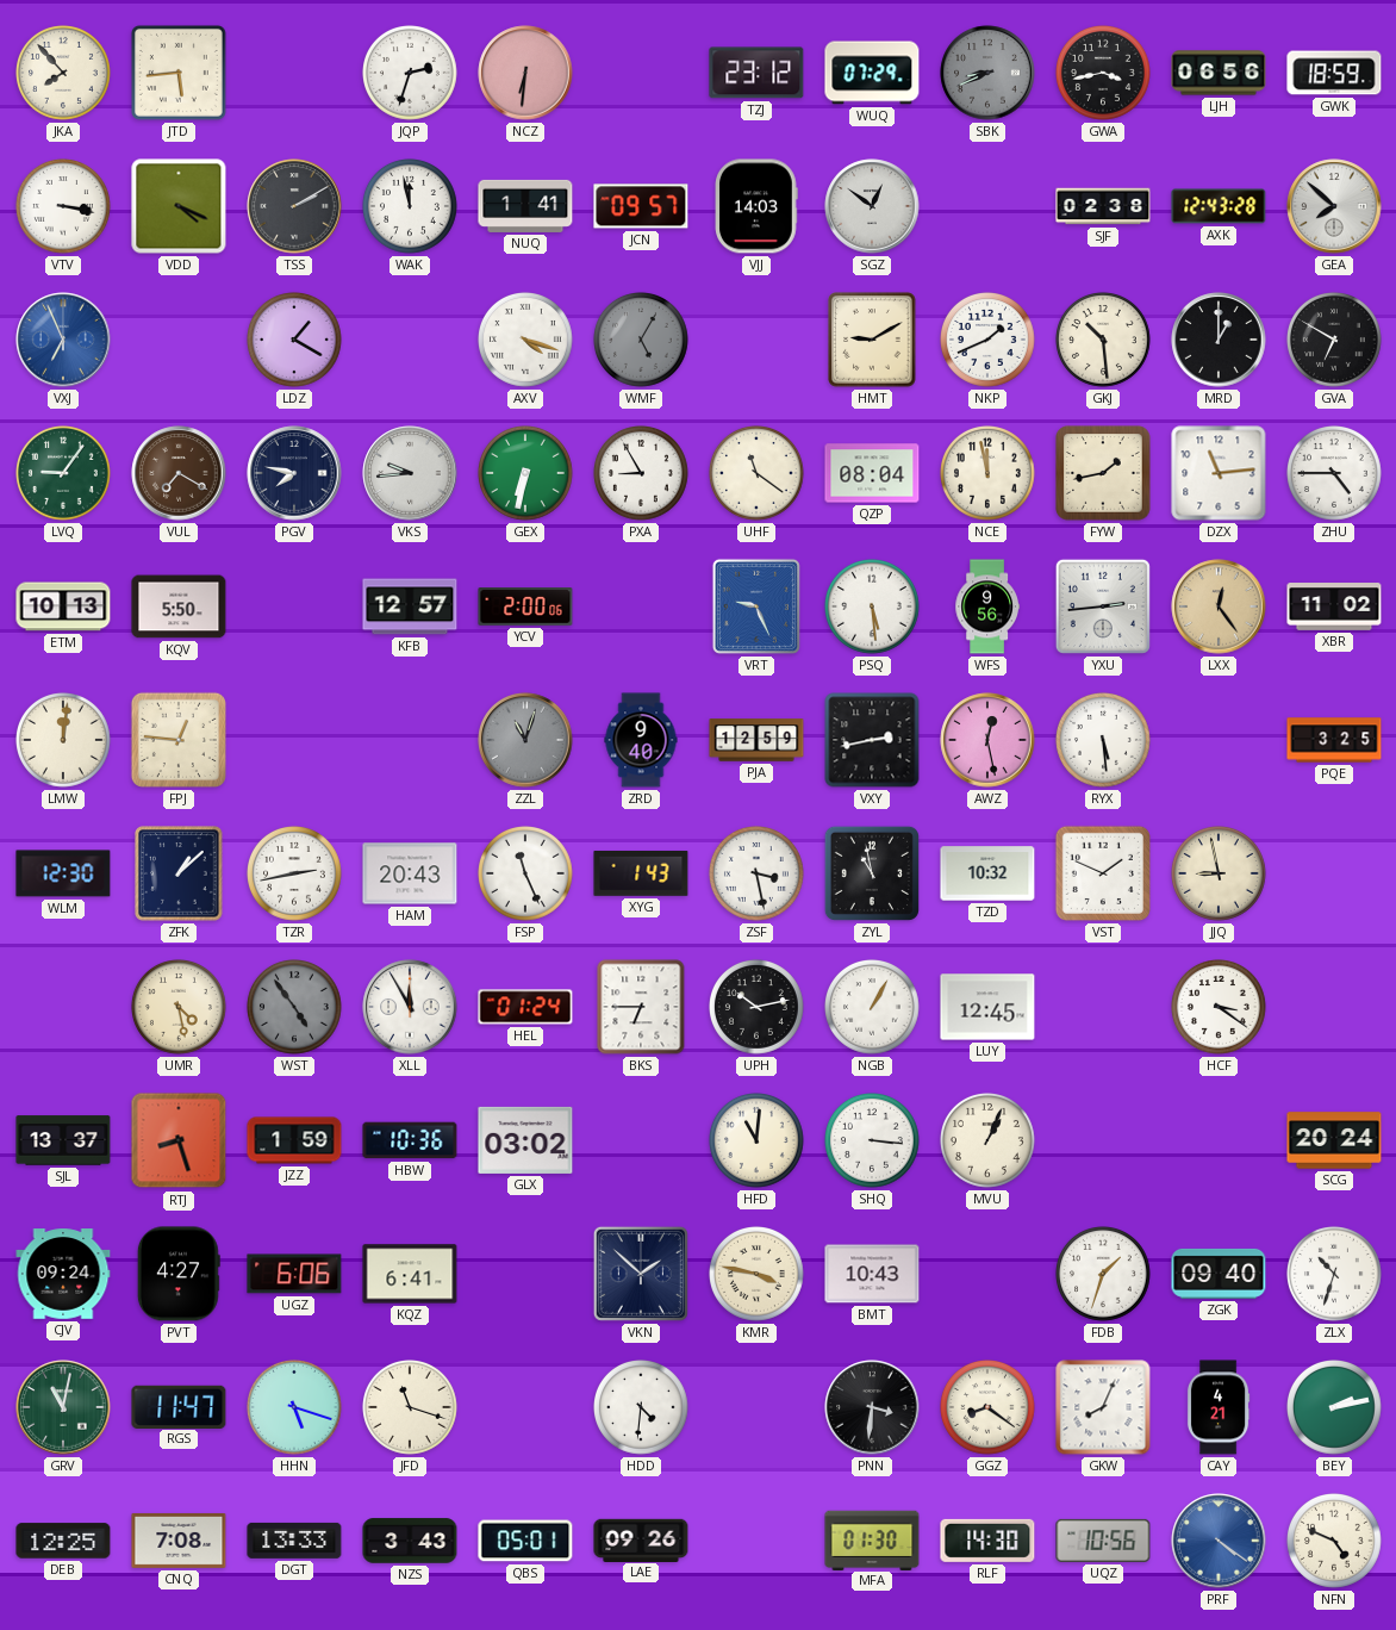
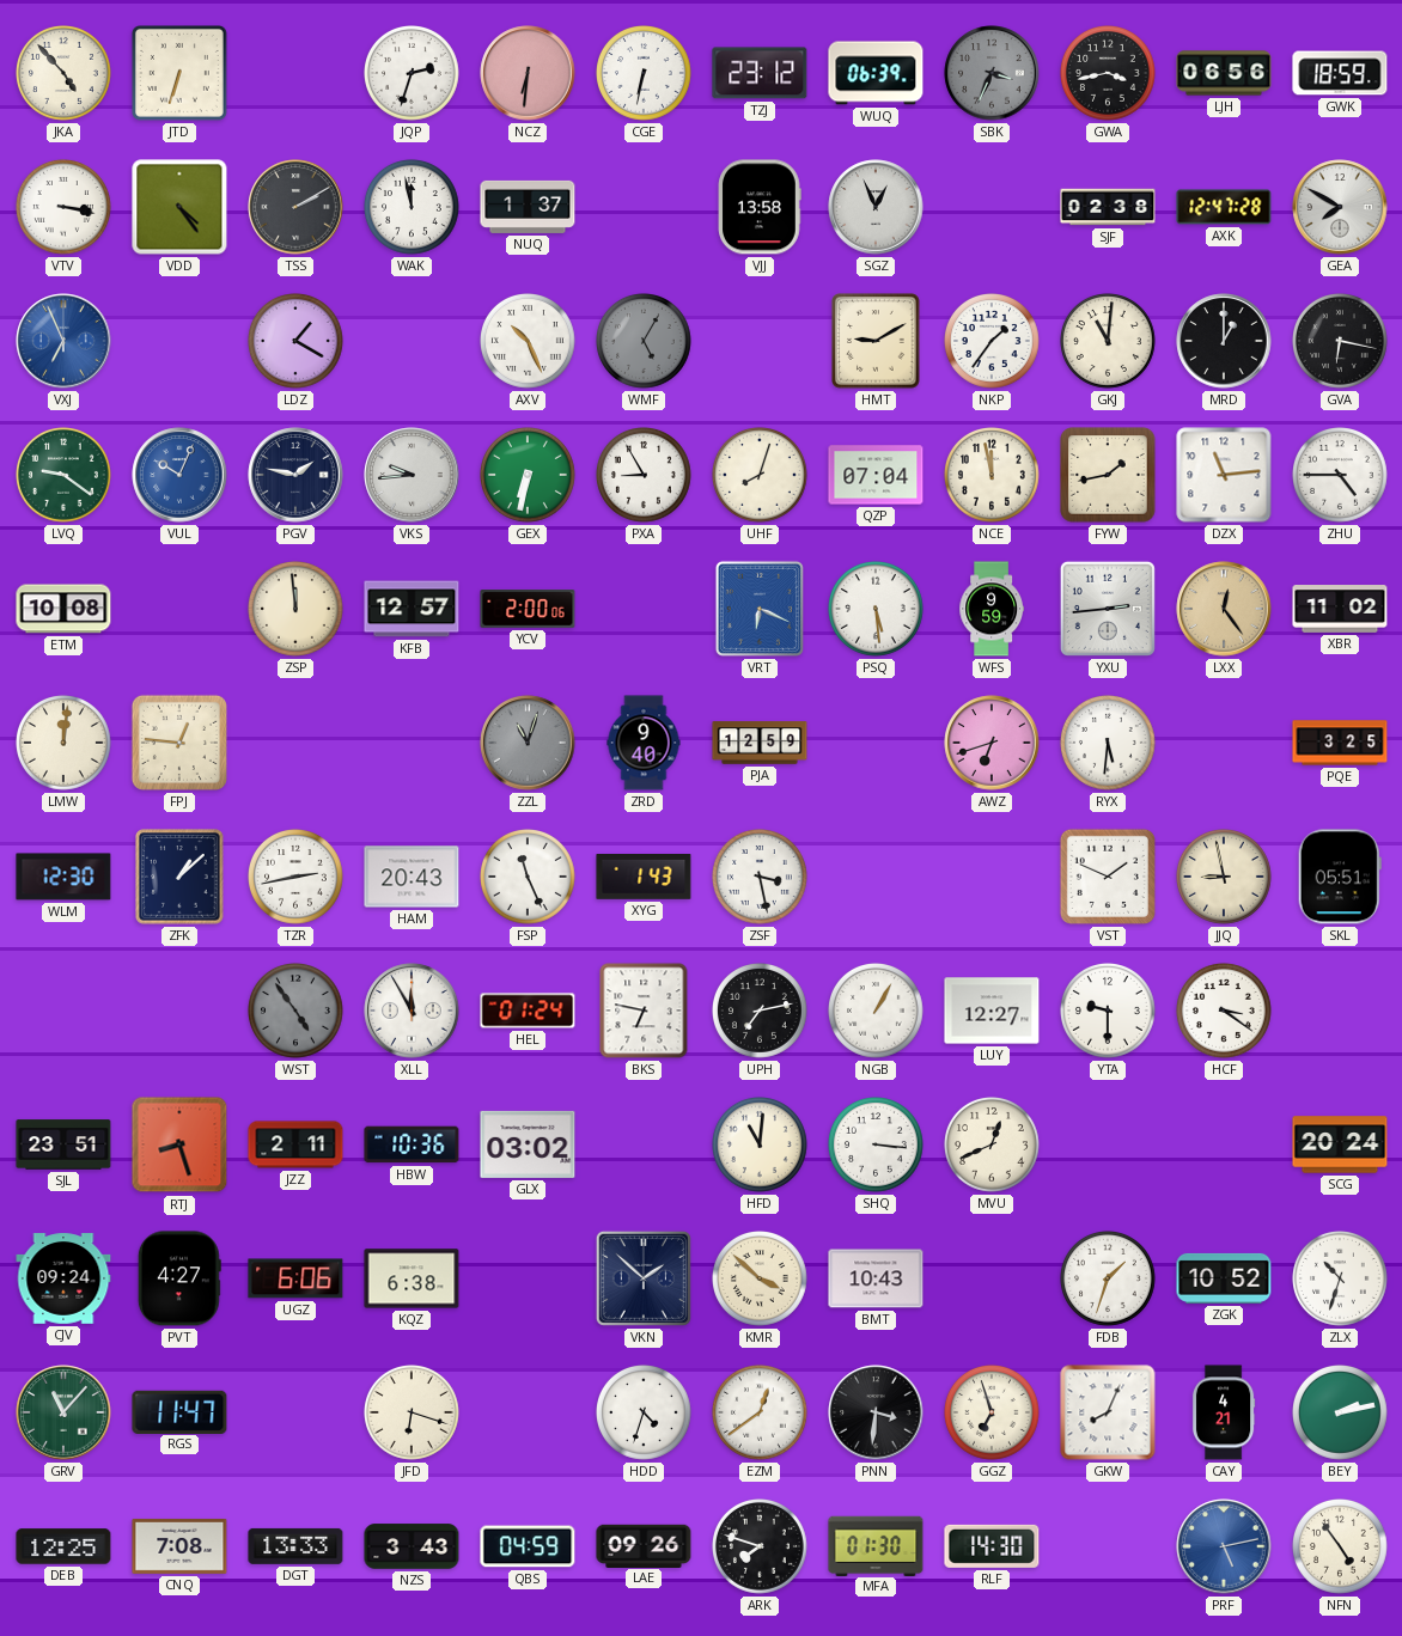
JKA: 7:53 -> 4:53
JTD: 5:44 -> 6:33
CGE: none -> 6:32
WUQ: 07:29 -> 06:39
SBK: 8:41 -> 3:34
VDD: 4:19 -> 4:24
NUQ: 1:41 -> 1:37
JCN: 09:57 -> none
VJJ: 14:03 -> 13:58
SGZ: 12:51 -> 12:56
AXK: 12:43 -> 12:47
GEA: 7:52 -> 7:50
AXV: 4:18 -> 10:26
NKP: 1:41 -> 1:36
GKJ: 10:29 -> 11:01
GVA: 6:50 -> 6:17
LVQ: 9:06 -> 9:21
VUL: 7:20 -> 10:04
VUL dial: brown -> blue
PGV: 7:47 -> 1:47
UHF: 11:21 -> 8:03
QZP: 08:04 -> 07:04
ETM: 10:13 -> 10:08
KQV: 5:50 -> none
ZSP: none -> 11:59
VRT: 9:26 -> 6:19
WFS: 9:56 -> 9:59
VXY: 2:43 -> none
AWZ: 12:28 -> 6:42
RYX: 5:29 -> 5:31
ZYL: 10:58 -> none
TZD: 10:32 -> none
SKL: none -> 05:51
UMR: 4:28 -> none
BKS: 6:45 -> 6:47
UPH: 10:13 -> 7:13
LUY: 12:45 -> 12:27
YTA: none -> 9:30
SJL: 13:37 -> 23:51
JZZ: 1:59 -> 2:11
MVU: 1:04 -> 12:41
KQZ: 6:41 -> 6:38
KMR: 3:47 -> 3:52
ZGK: 09:40 -> 10:52
GRV: 11:02 -> 11:07
HHN: 5:18 -> none
JFD: 11:18 -> 6:18
HDD: 4:31 -> 4:33
EZM: none -> 12:39
GGZ: 8:21 -> 6:57
QBS: 05:01 -> 04:59
ARK: none -> 7:48
UQZ: 10:56 -> none
PRF: 4:21 -> 5:13
NFN: 4:49 -> 4:54
